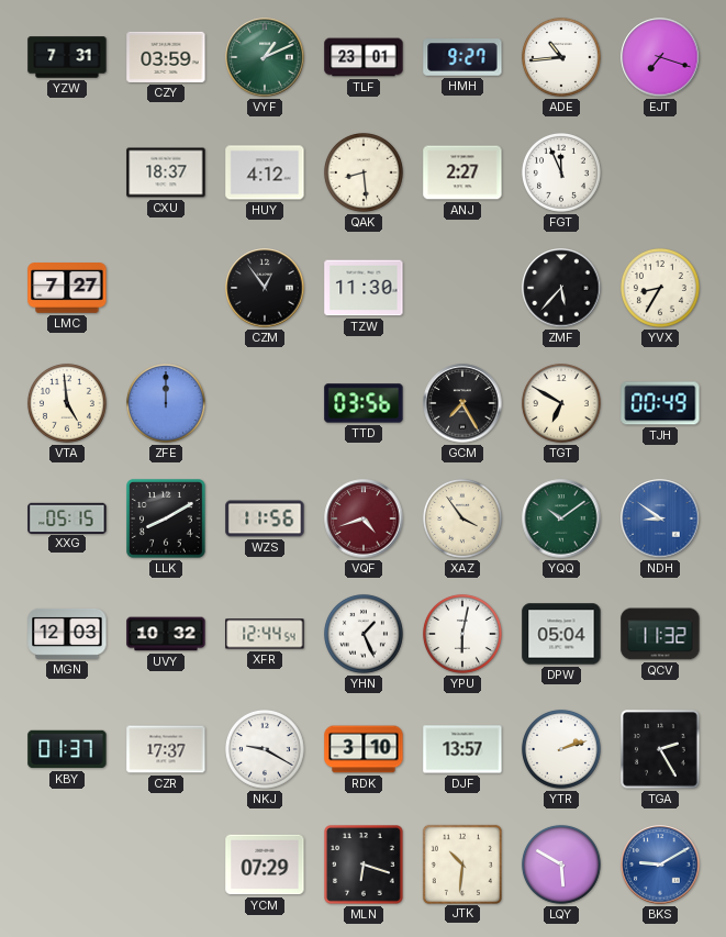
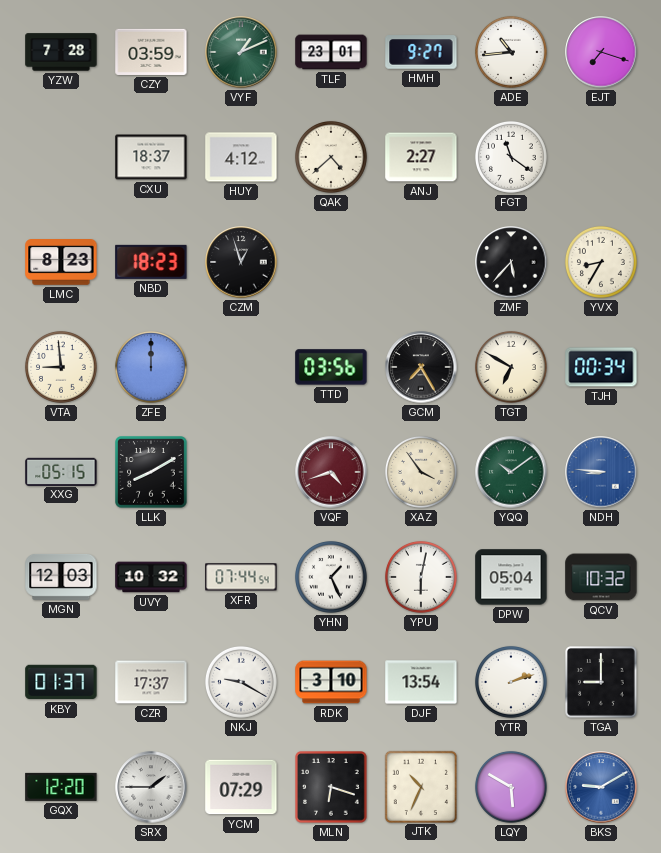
YZW: 7:31 -> 7:28
QAK: 8:29 -> 4:38
FGT: 11:56 -> 11:21
LMC: 7:27 -> 8:23
NBD: none -> 18:23
CZM: 12:54 -> 12:57
TZW: 11:30 -> none
VTA: 4:59 -> 8:59
TJH: 00:49 -> 00:34
WZS: 11:56 -> none
NDH: 8:51 -> 8:46
XFR: 12:44 -> 07:44
QCV: 11:32 -> 10:32
DJF: 13:57 -> 13:54
TGA: 2:25 -> 9:00
GQX: none -> 12:20
SRX: none -> 1:45
JTK: 10:31 -> 10:34
